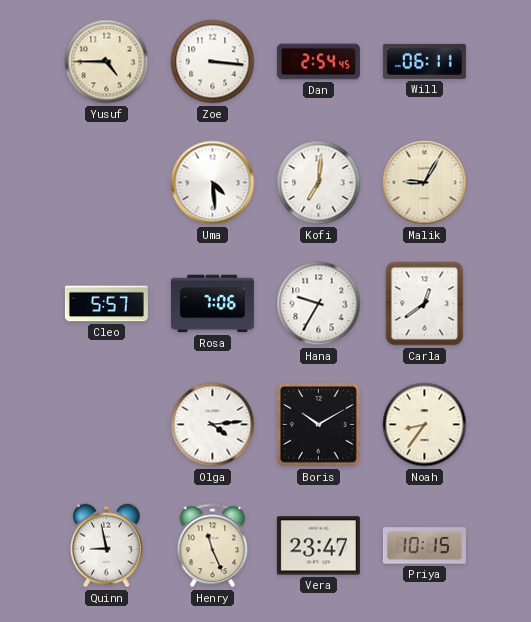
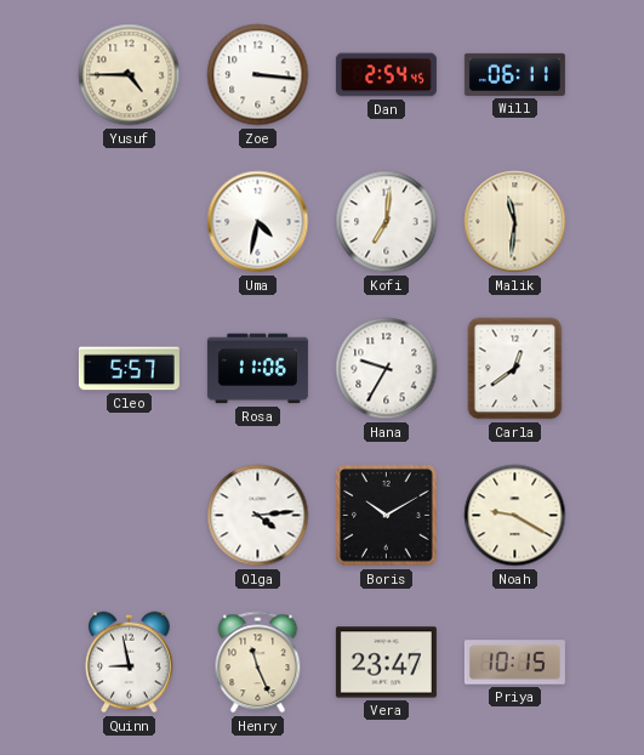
Uma: 4:29 -> 4:32
Malik: 9:05 -> 11:31
Rosa: 7:06 -> 11:06
Noah: 8:36 -> 9:20
